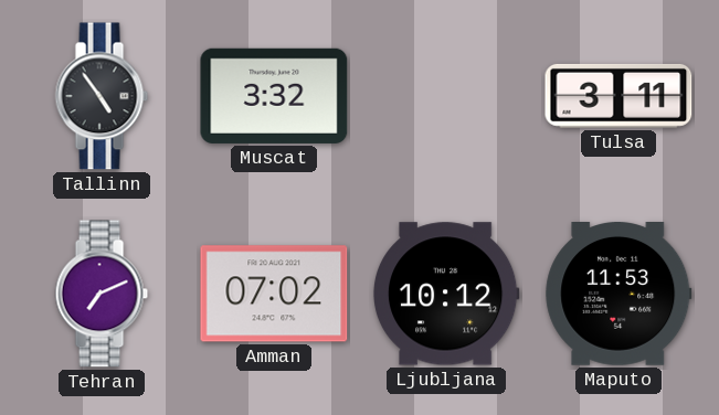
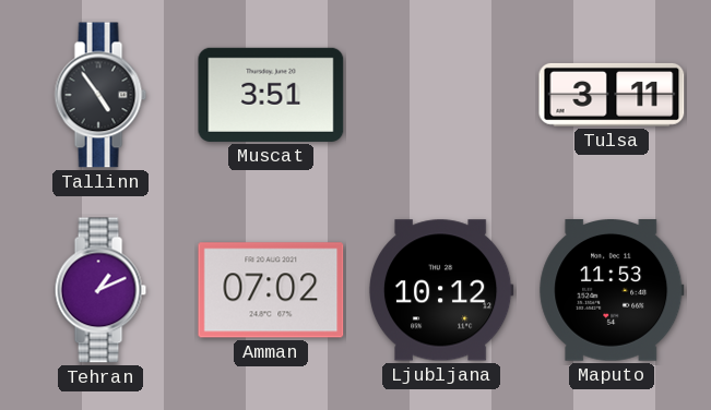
Muscat: 3:32 -> 3:51
Tehran: 7:11 -> 1:11
